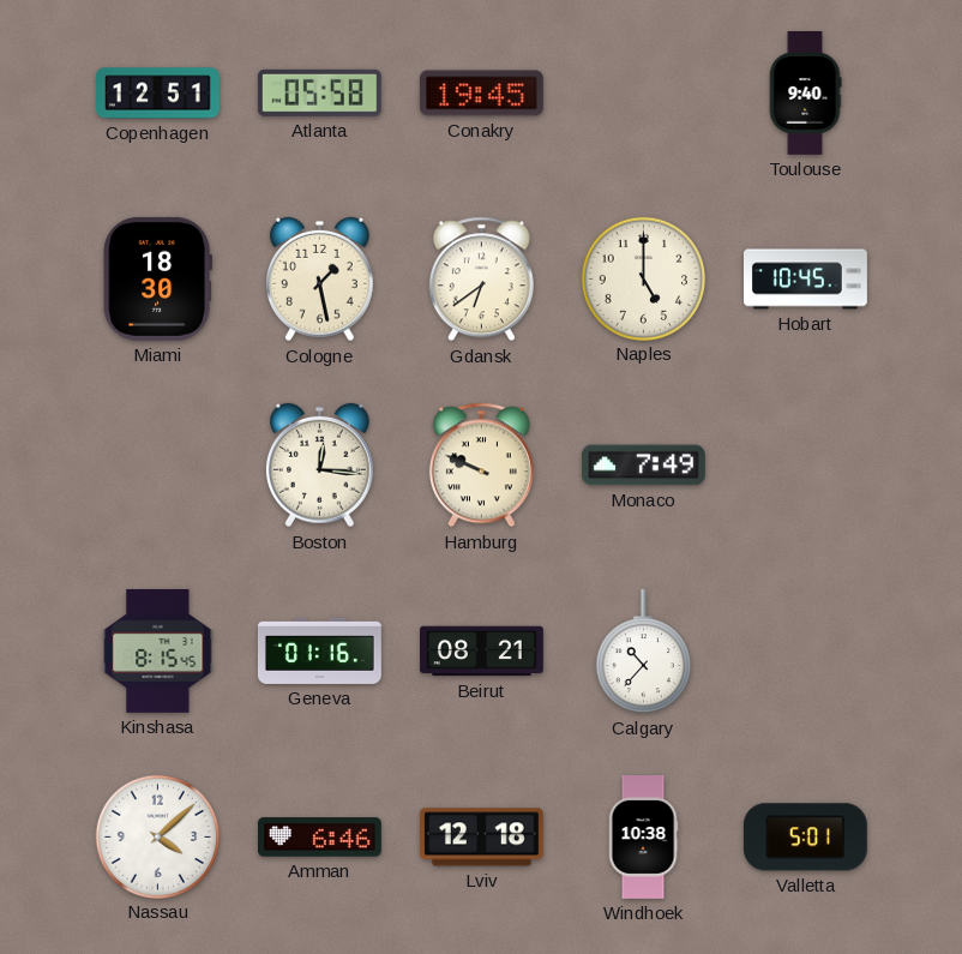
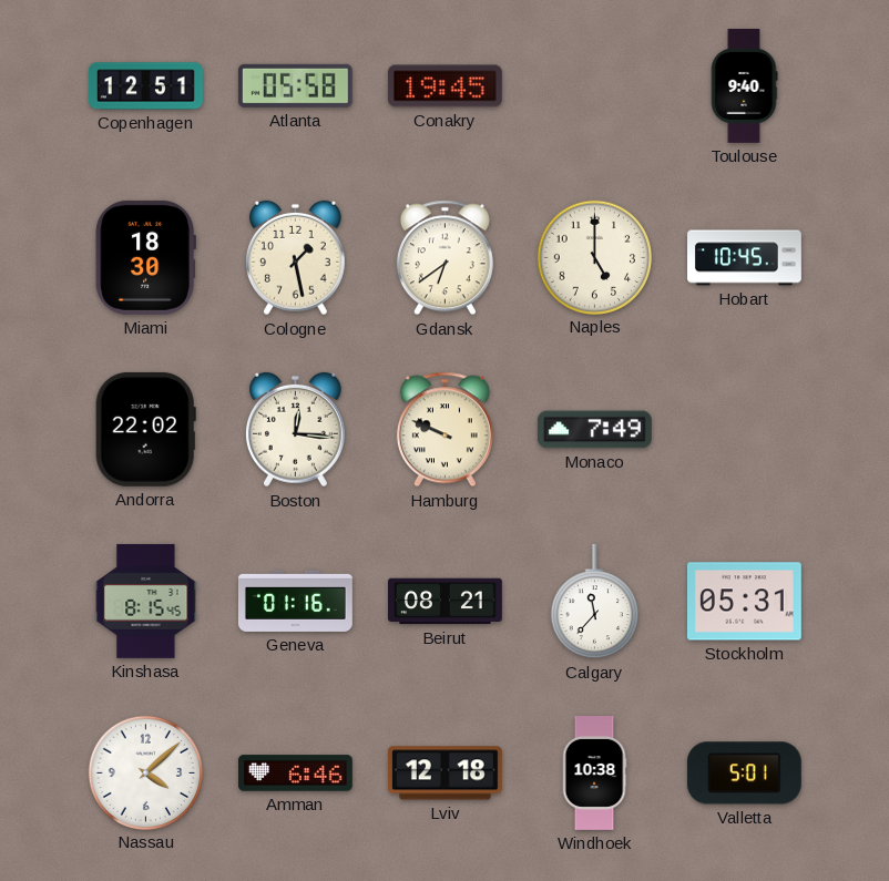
Andorra: none -> 22:02
Calgary: 10:37 -> 11:37
Stockholm: none -> 05:31
